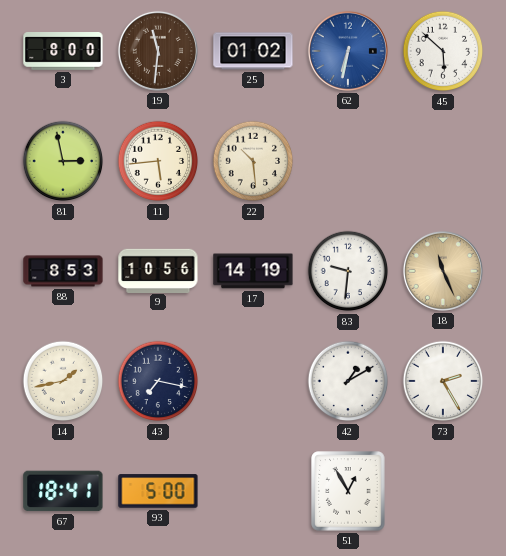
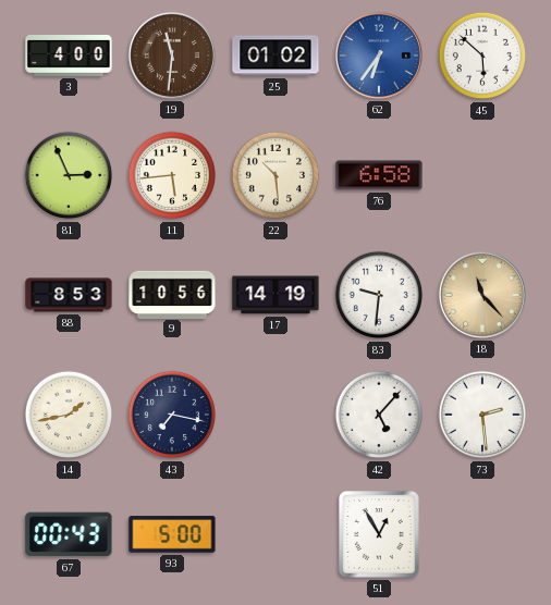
3: 8:00 -> 4:00
62: 6:32 -> 6:36
81: 2:58 -> 2:56
76: none -> 6:58
18: 11:26 -> 11:23
42: 1:10 -> 5:07
73: 2:25 -> 2:29
67: 18:41 -> 00:43
